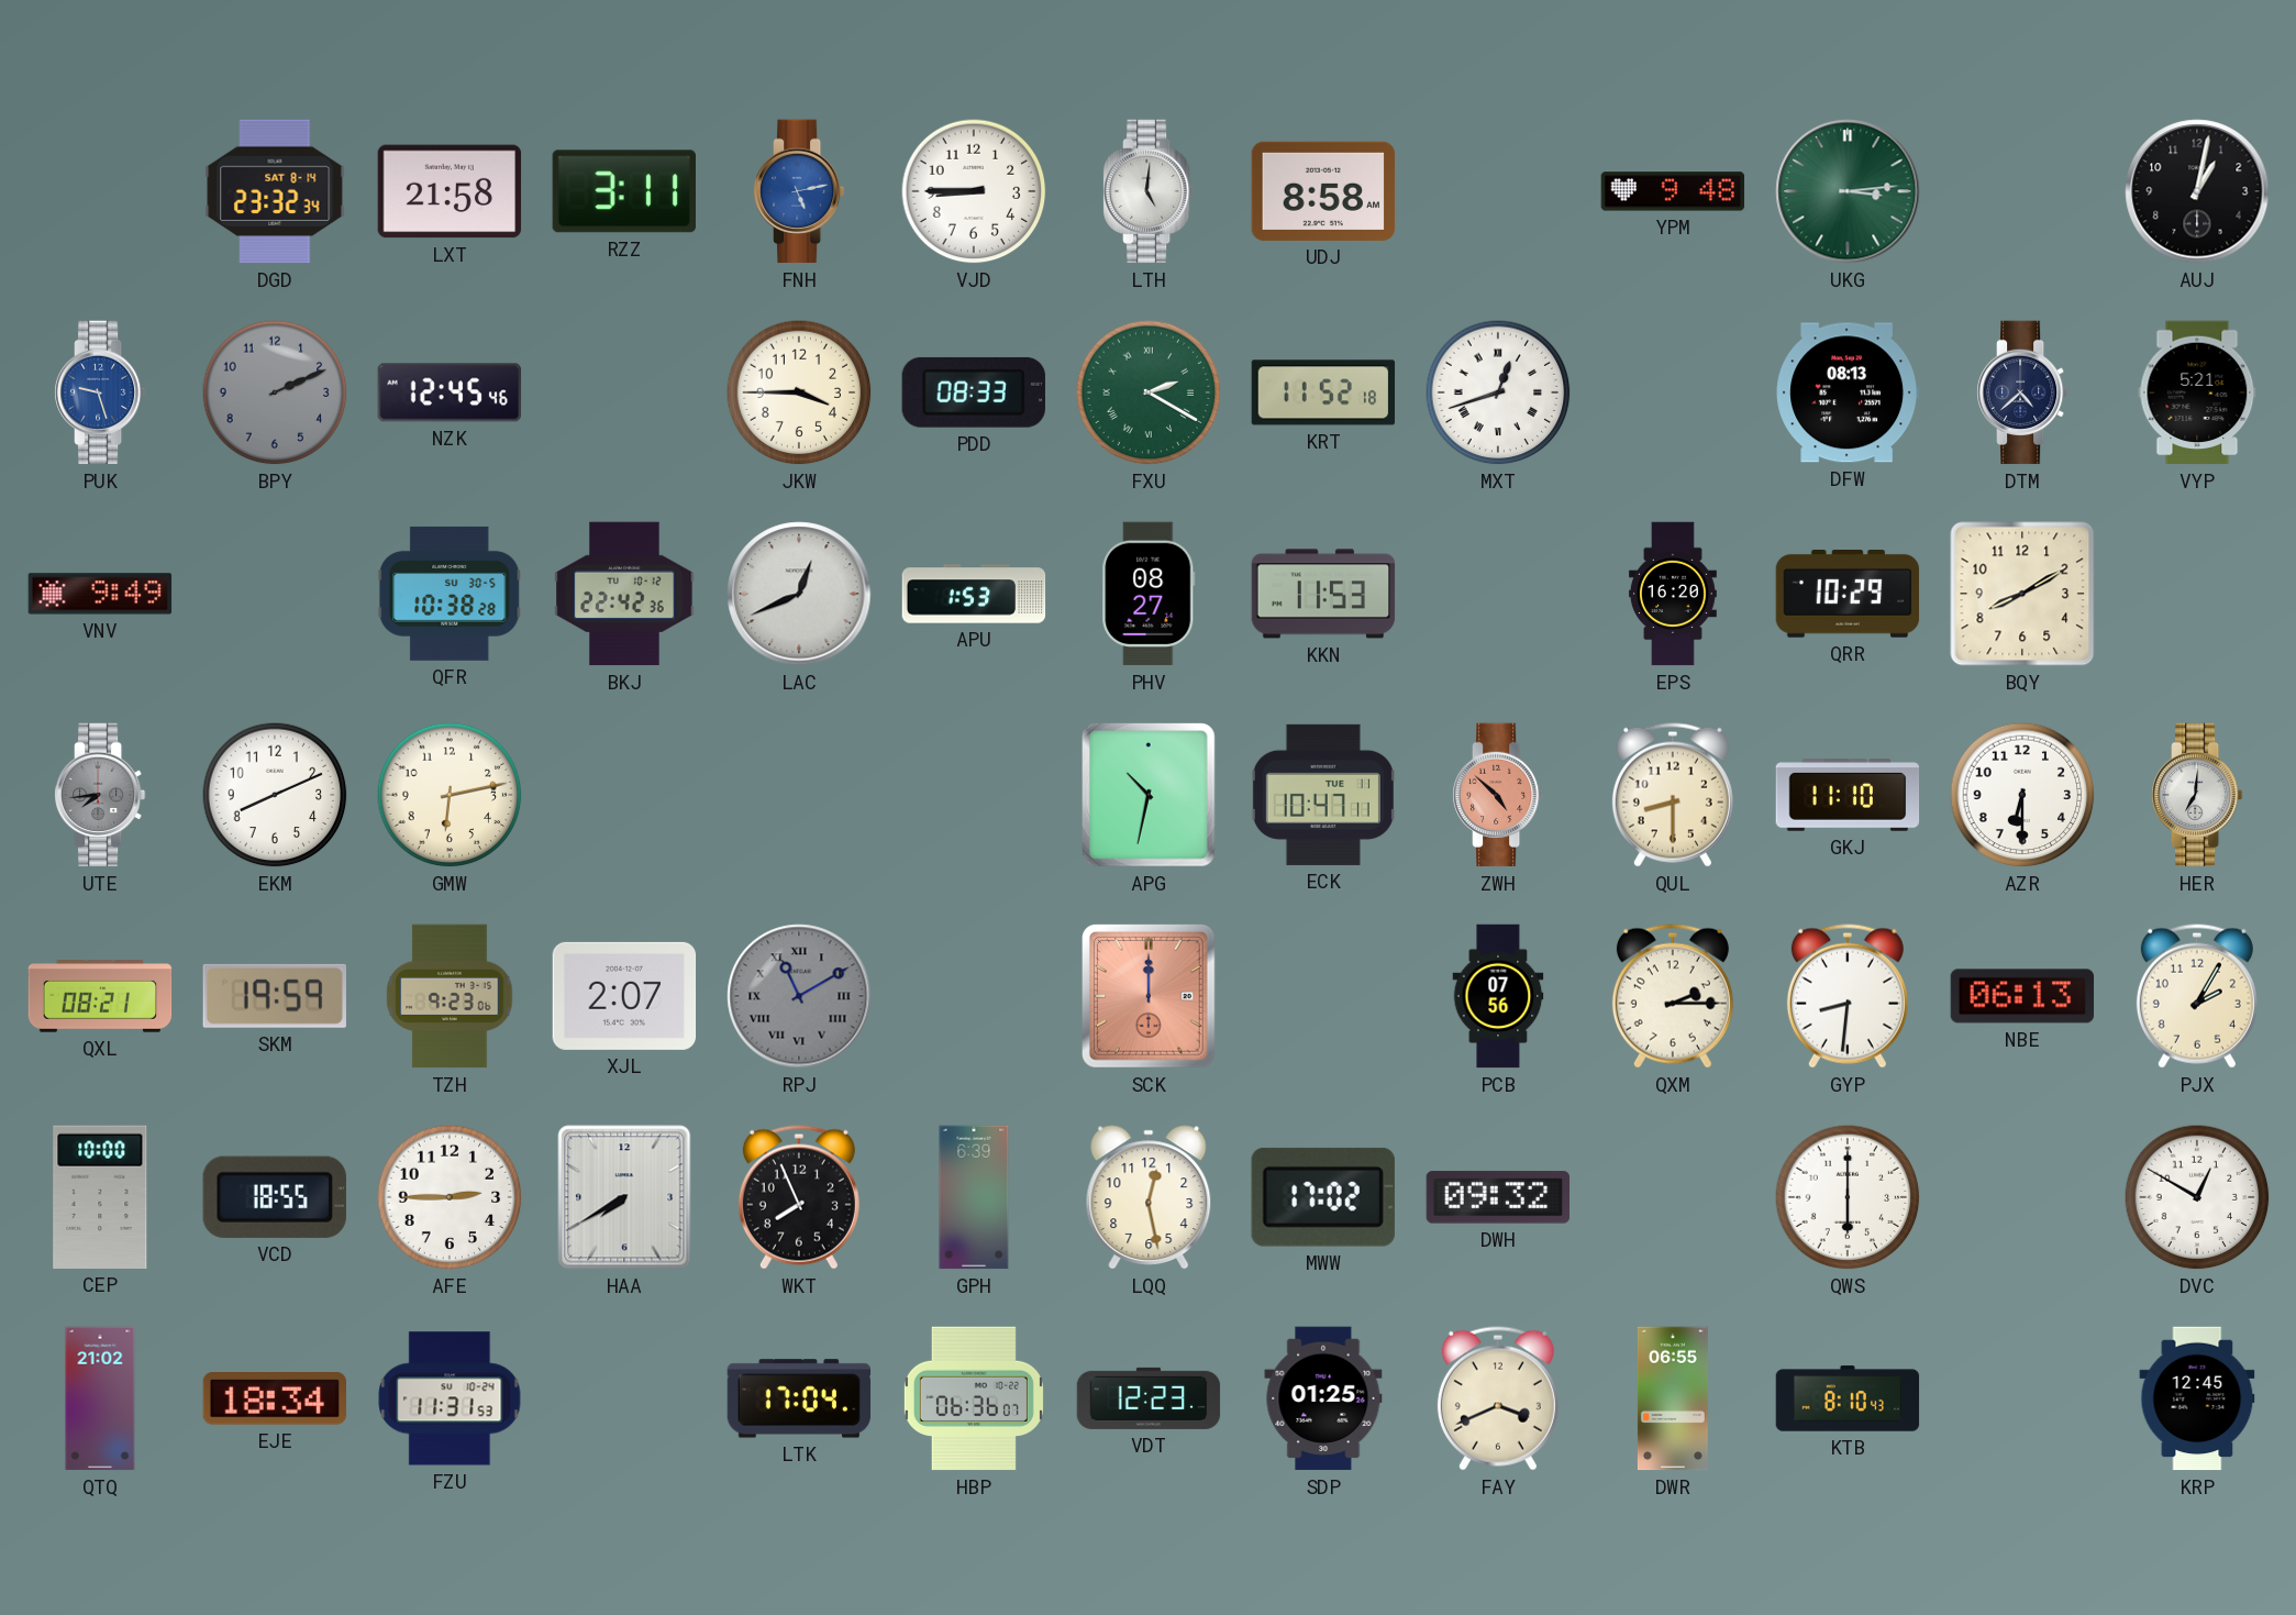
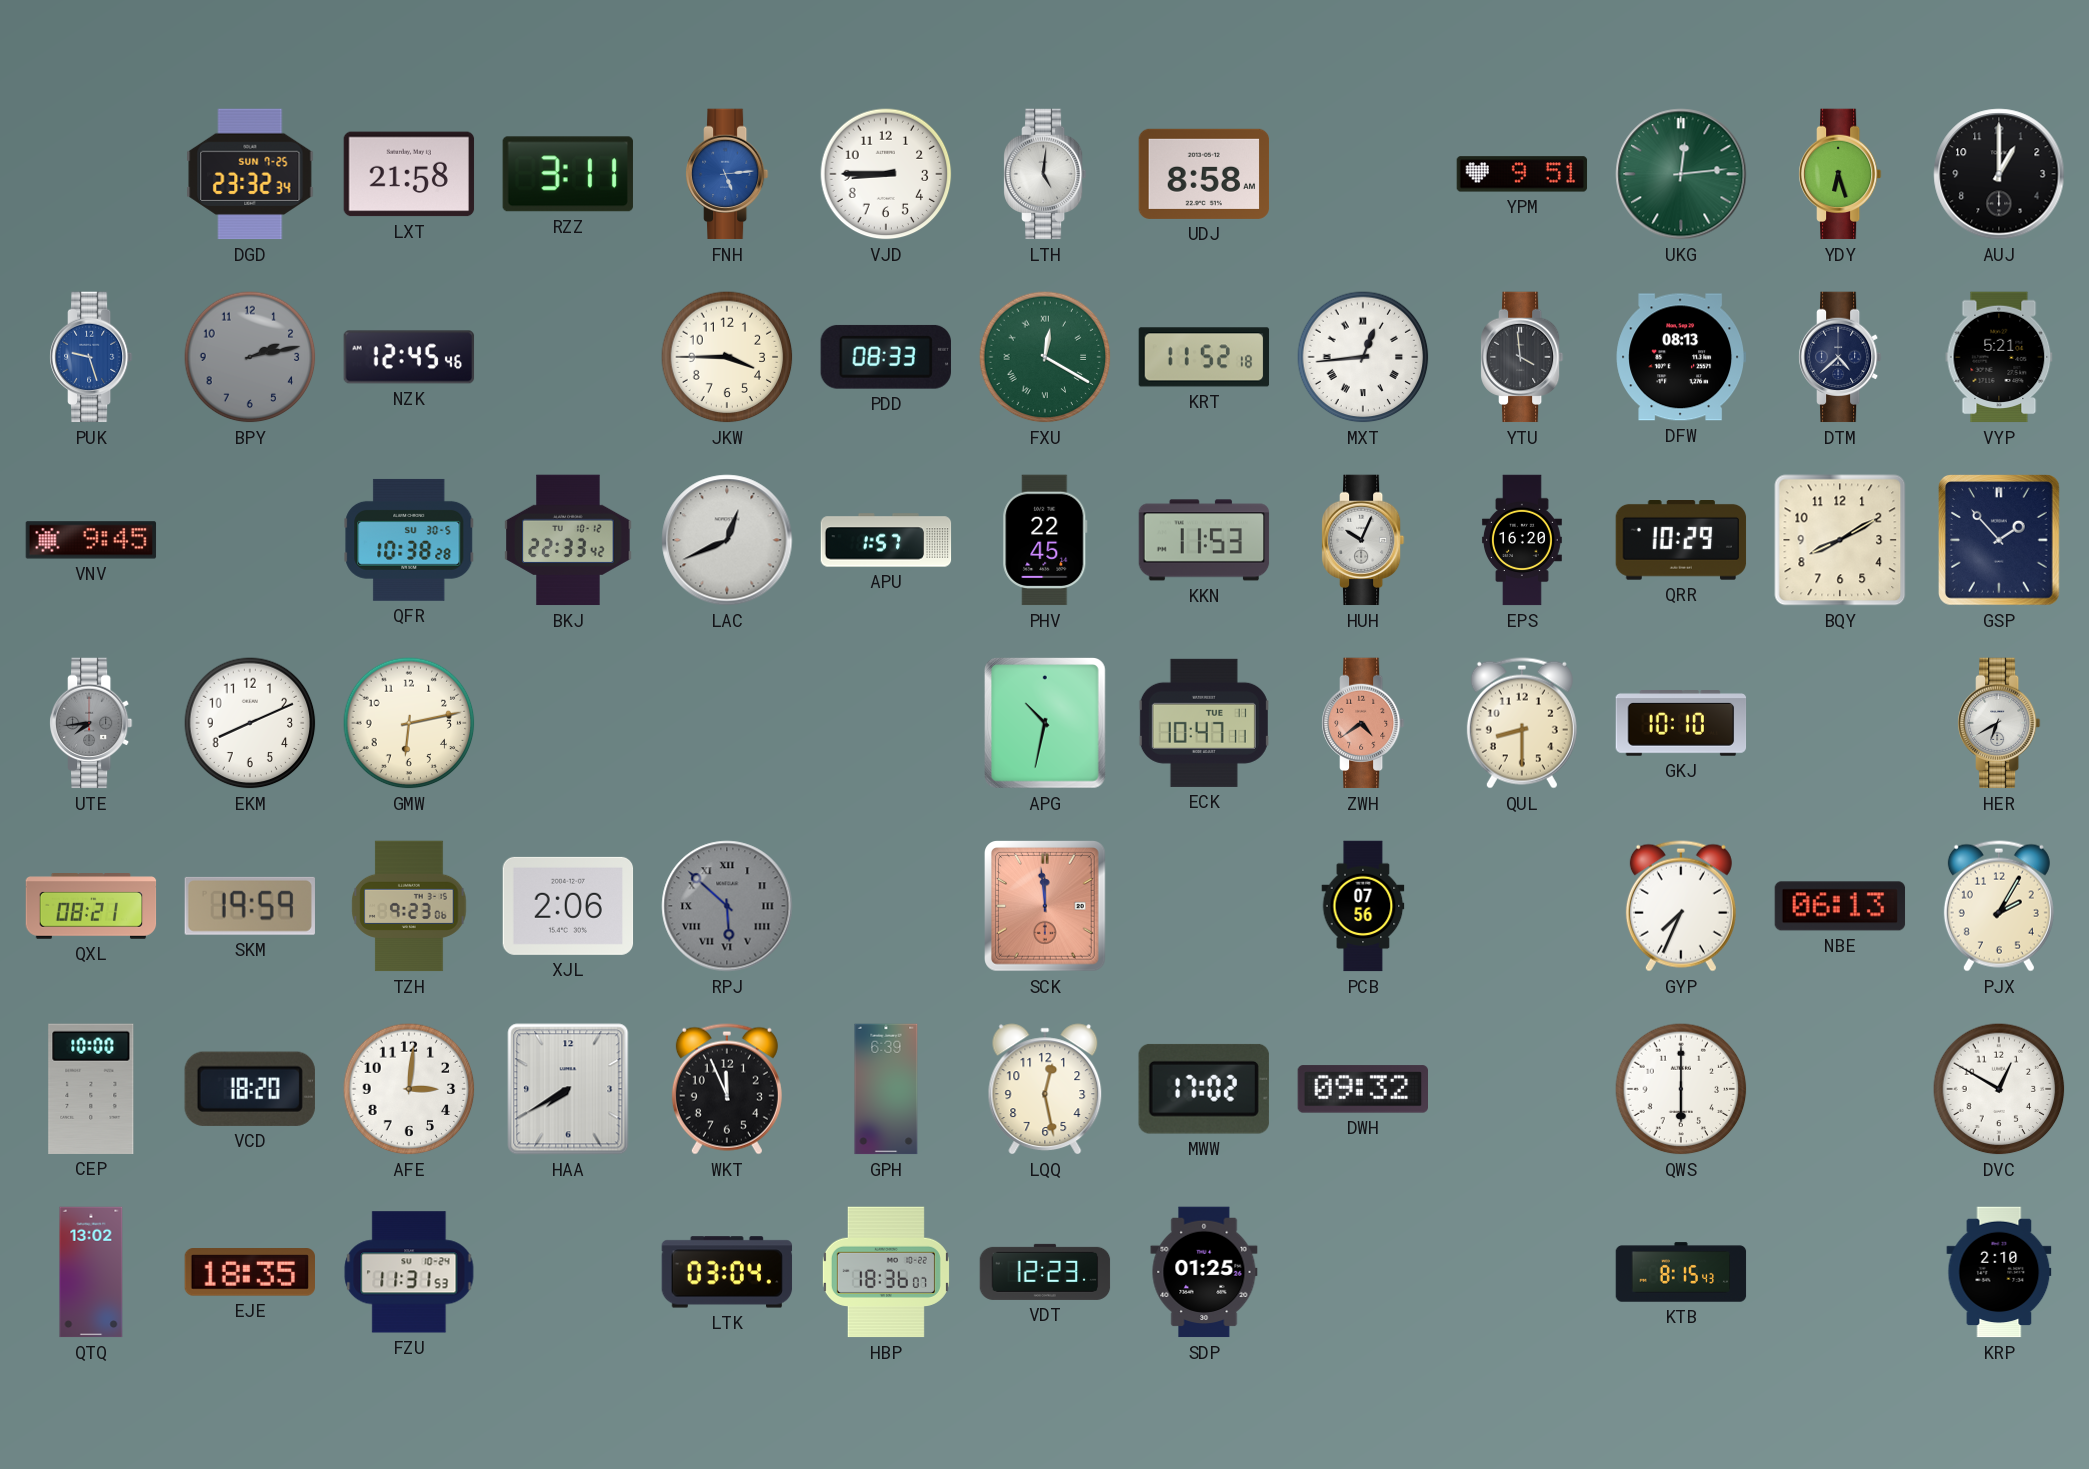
DGD date: SAT 8-14 -> SUN 7-25
FNH: 5:13 -> 5:14
YPM: 9:48 -> 9:51
UKG: 3:14 -> 12:14
YDY: none -> 6:27
AUJ: 1:02 -> 1:00
BPY: 2:11 -> 2:13
FXU: 2:20 -> 12:20
MXT: 12:42 -> 12:44
YTU: none -> 3:59
VNV: 9:49 -> 9:45
BKJ: 22:42 -> 22:33
APU: 1:53 -> 1:57
PHV: 08:27 -> 22:45
HUH: none -> 10:04
GSP: none -> 1:53
ZWH: 4:52 -> 4:39
GKJ: 11:10 -> 10:10
AZR: 6:30 -> none
HER: 7:01 -> 6:40
XJL: 2:07 -> 2:06
RPJ: 11:10 -> 5:52
SCK: 12:00 -> 11:59
QXM: 2:15 -> none
GYP: 8:31 -> 7:34
VCD: 18:55 -> 18:20
AFE: 2:45 -> 3:01
WKT: 7:56 -> 11:56
QTQ: 21:02 -> 13:02
EJE: 18:34 -> 18:35
LTK: 17:04 -> 03:04
HBP: 06:36 -> 18:36
FAY: 3:41 -> none
DWR: 06:55 -> none
KTB: 8:10 -> 8:15
KRP: 12:45 -> 2:10
